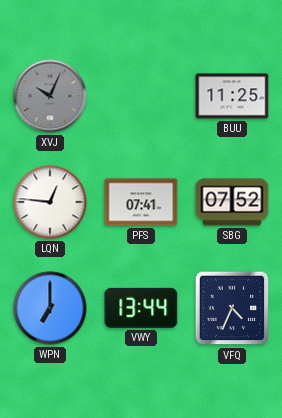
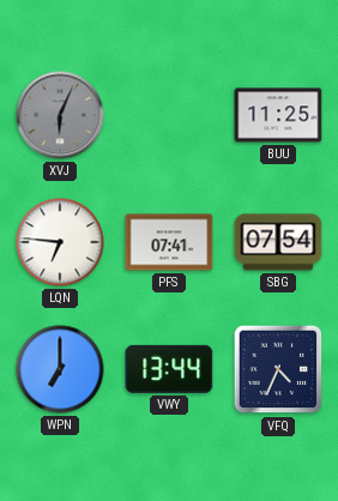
XVJ: 10:04 -> 6:04
LQN: 12:46 -> 6:46
SBG: 07:52 -> 07:54
